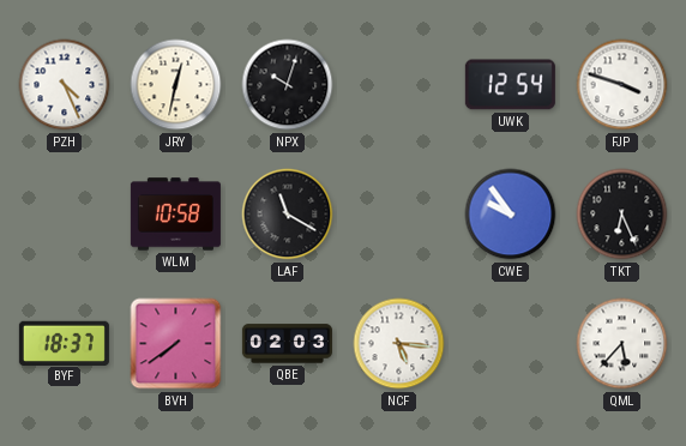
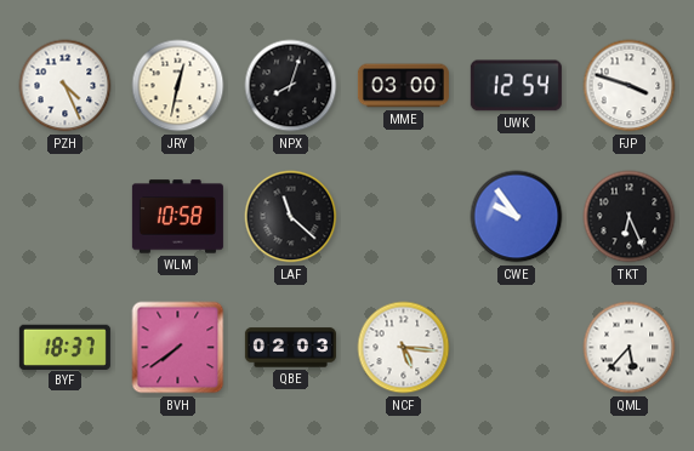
NPX: 10:03 -> 8:03
MME: none -> 03:00
LAF: 11:20 -> 11:22
